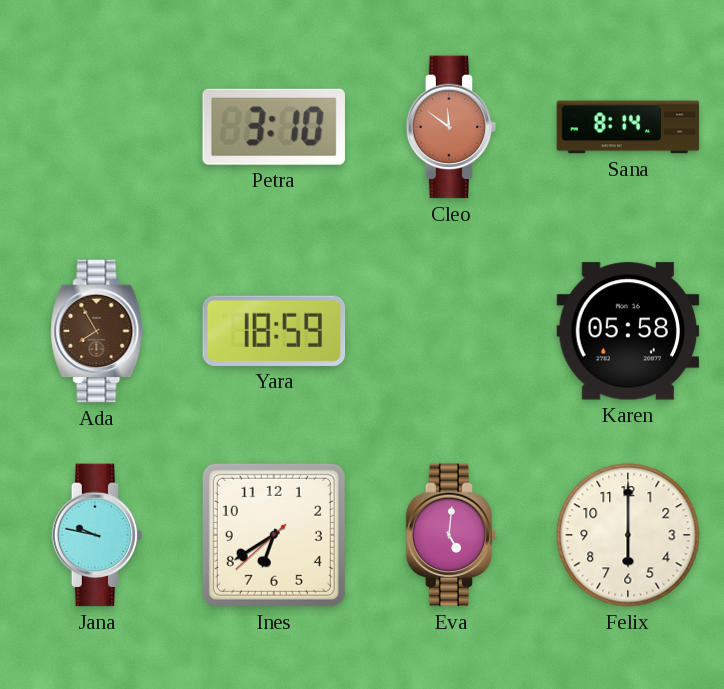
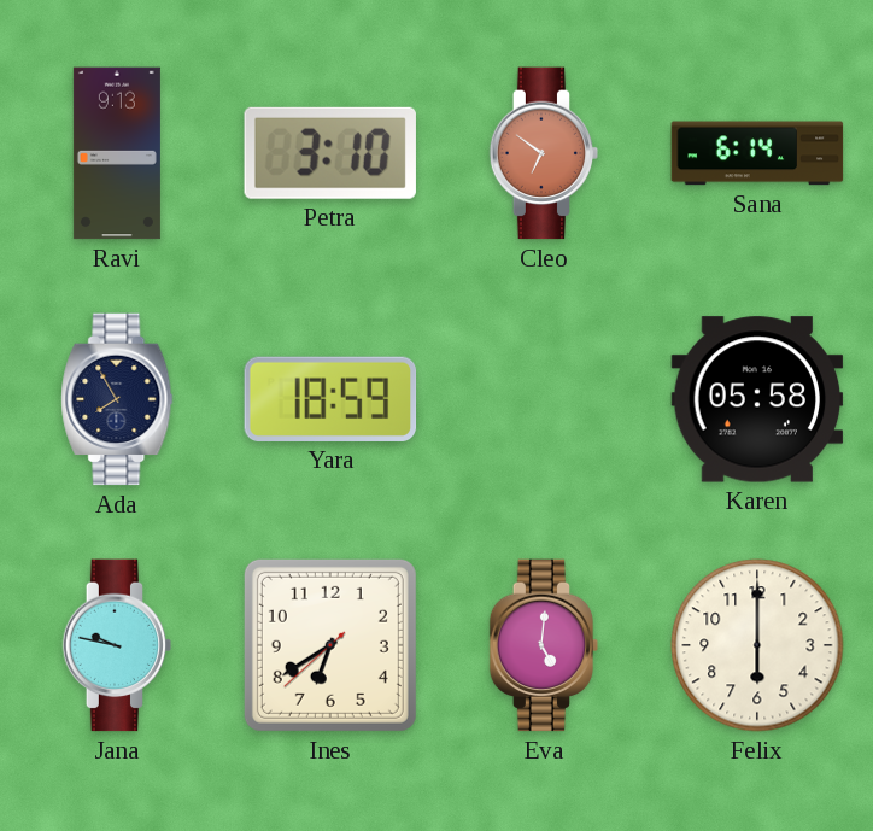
Ravi: none -> 9:13
Cleo: 11:51 -> 6:51
Sana: 8:14 -> 6:14
Ada dial: brown -> navy
